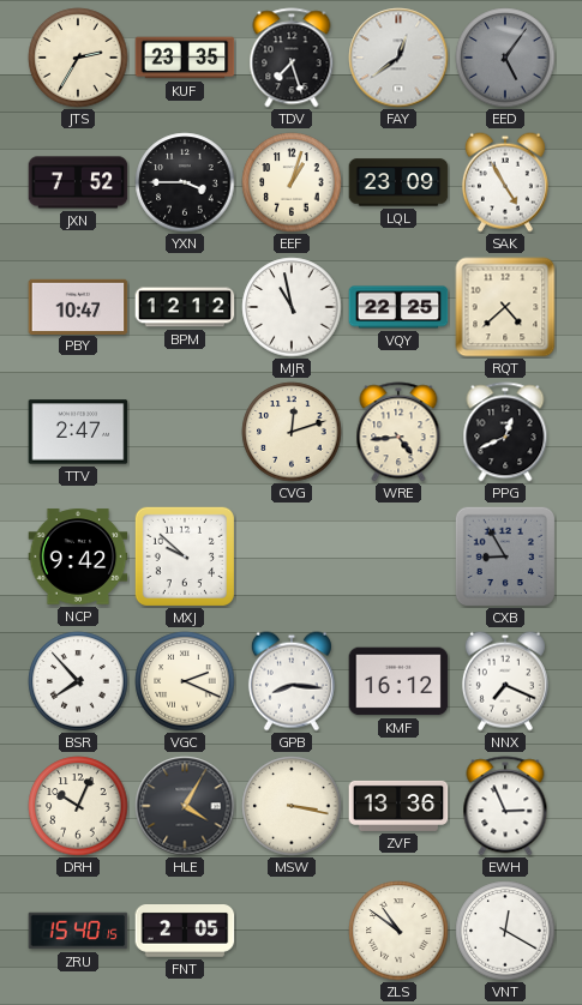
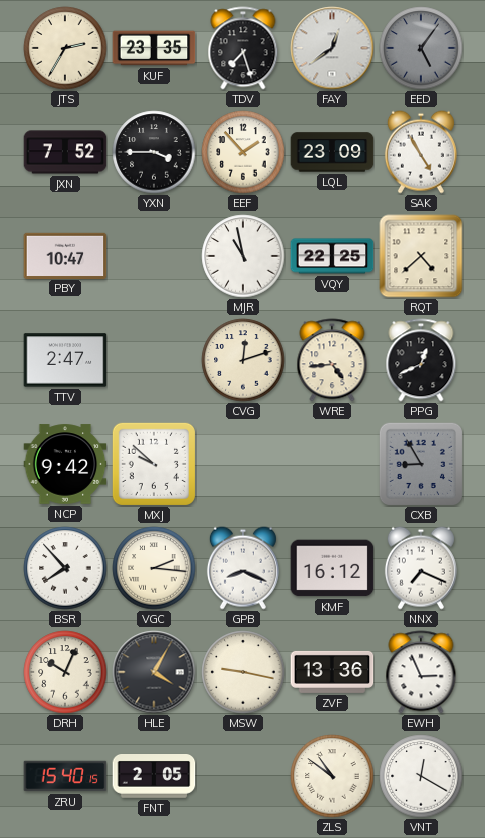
EEF: 1:03 -> 1:53
BPM: 12:12 -> none
VGC: 2:19 -> 2:16
GPB: 8:16 -> 8:19
MSW: 3:17 -> 9:17
